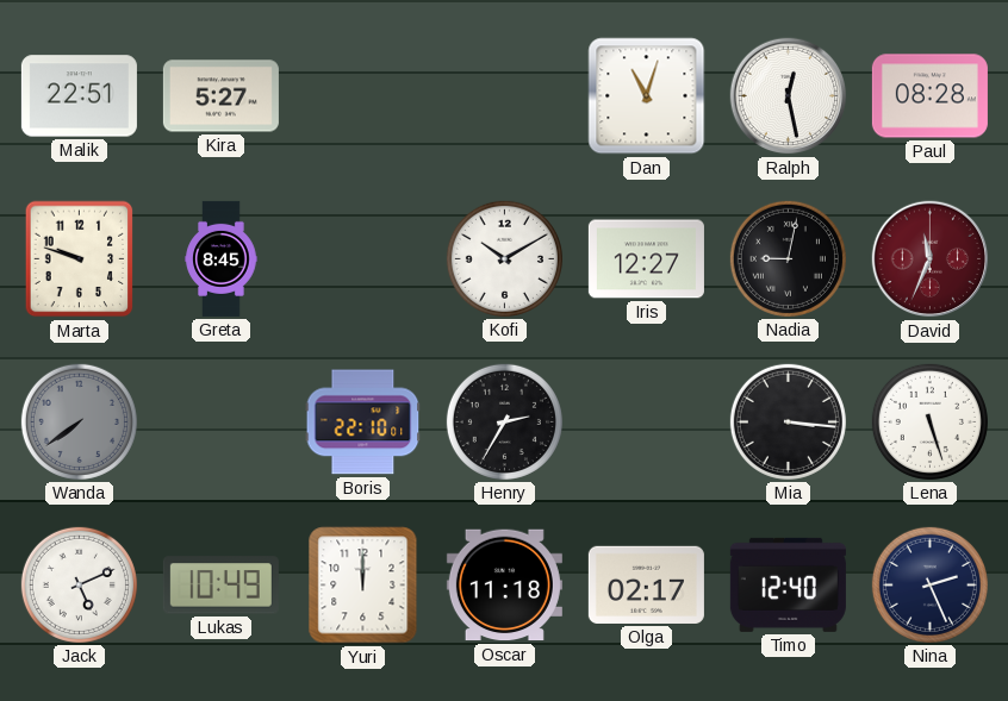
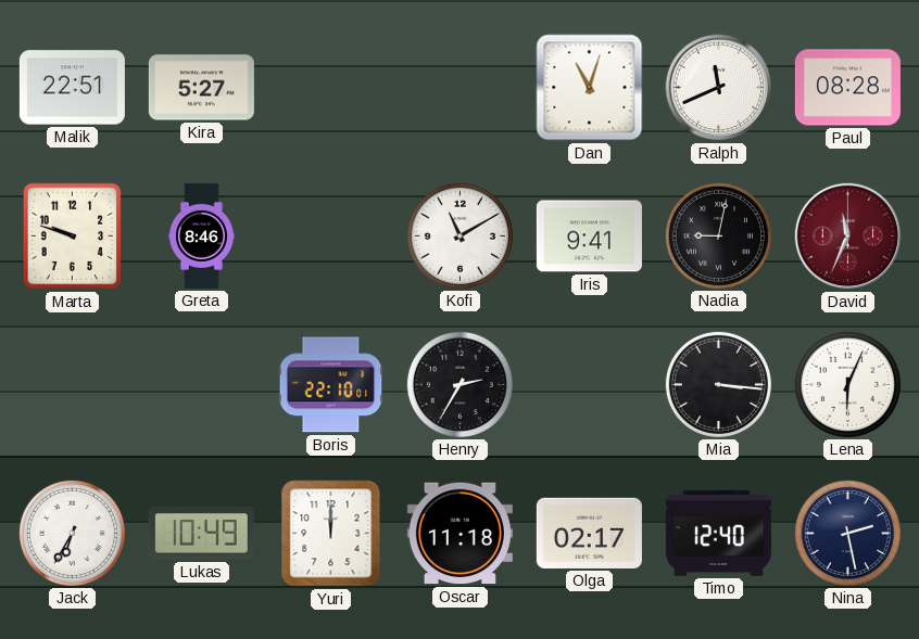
Ralph: 12:28 -> 11:41
Greta: 8:45 -> 8:46
Kofi: 10:10 -> 11:10
Iris: 12:27 -> 9:41
Wanda: 7:39 -> none
Lena: 5:27 -> 6:04
Jack: 5:11 -> 6:35
Nina: 2:26 -> 2:28
